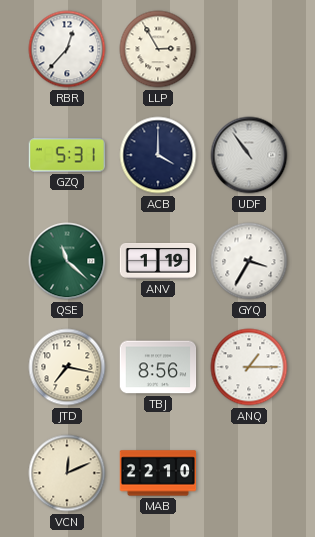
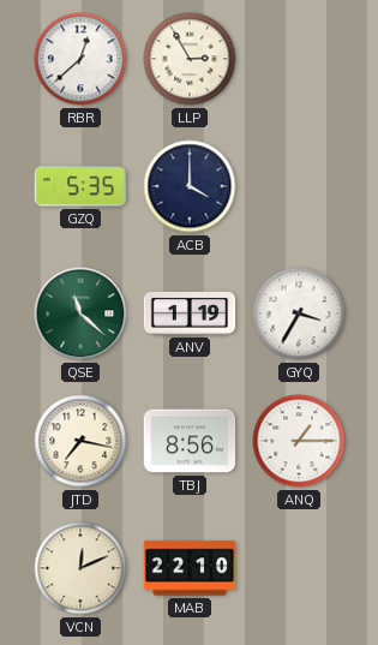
RBR: 12:37 -> 12:38
GZQ: 5:31 -> 5:35
UDF: 10:54 -> none
